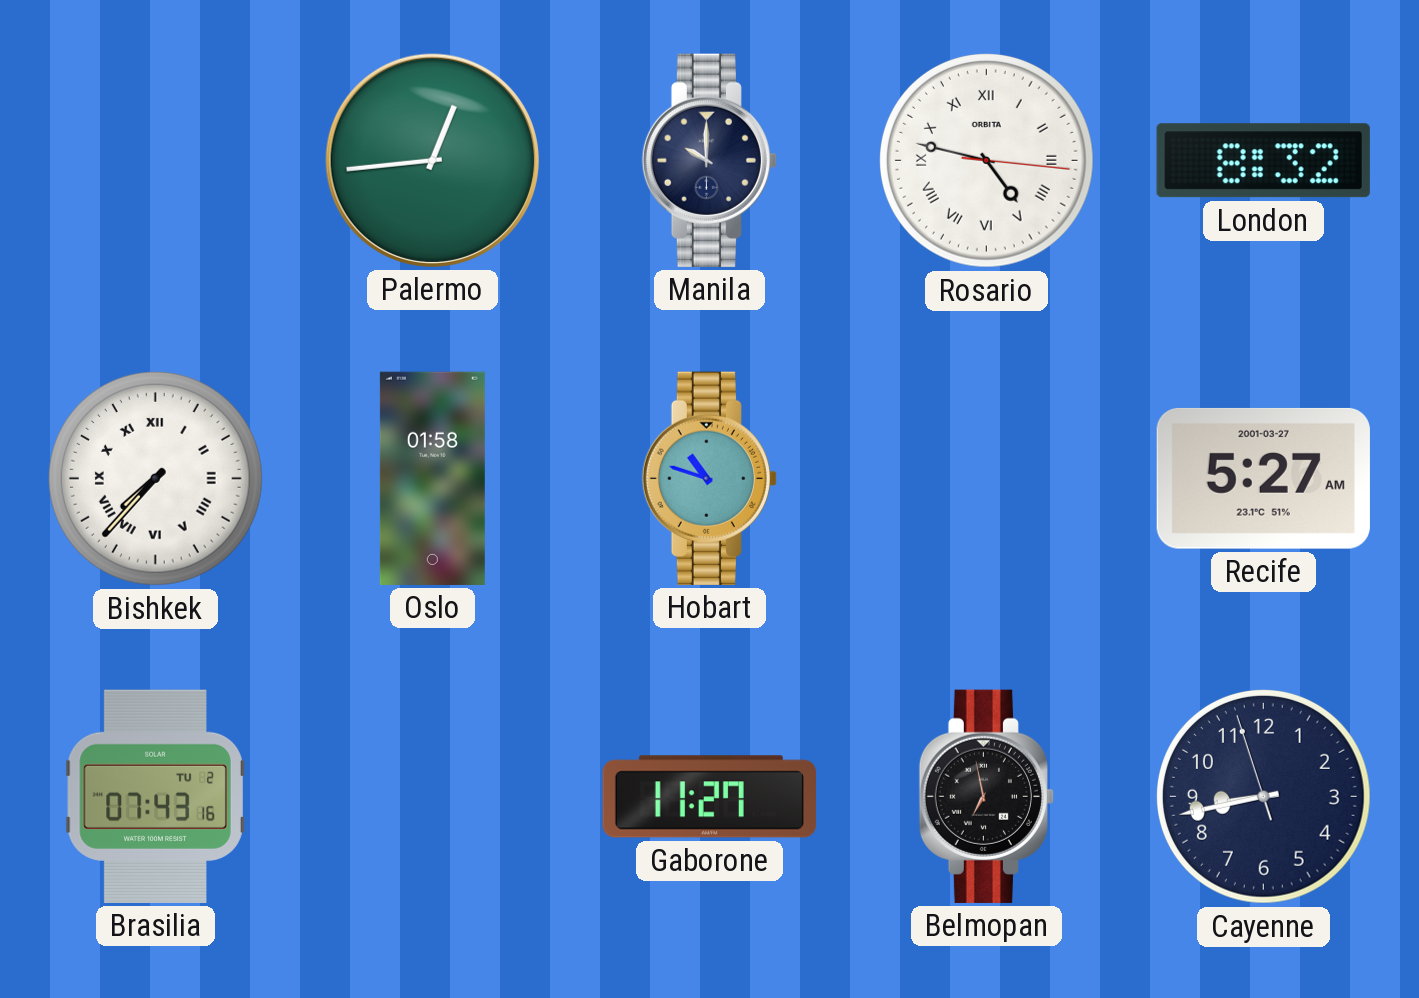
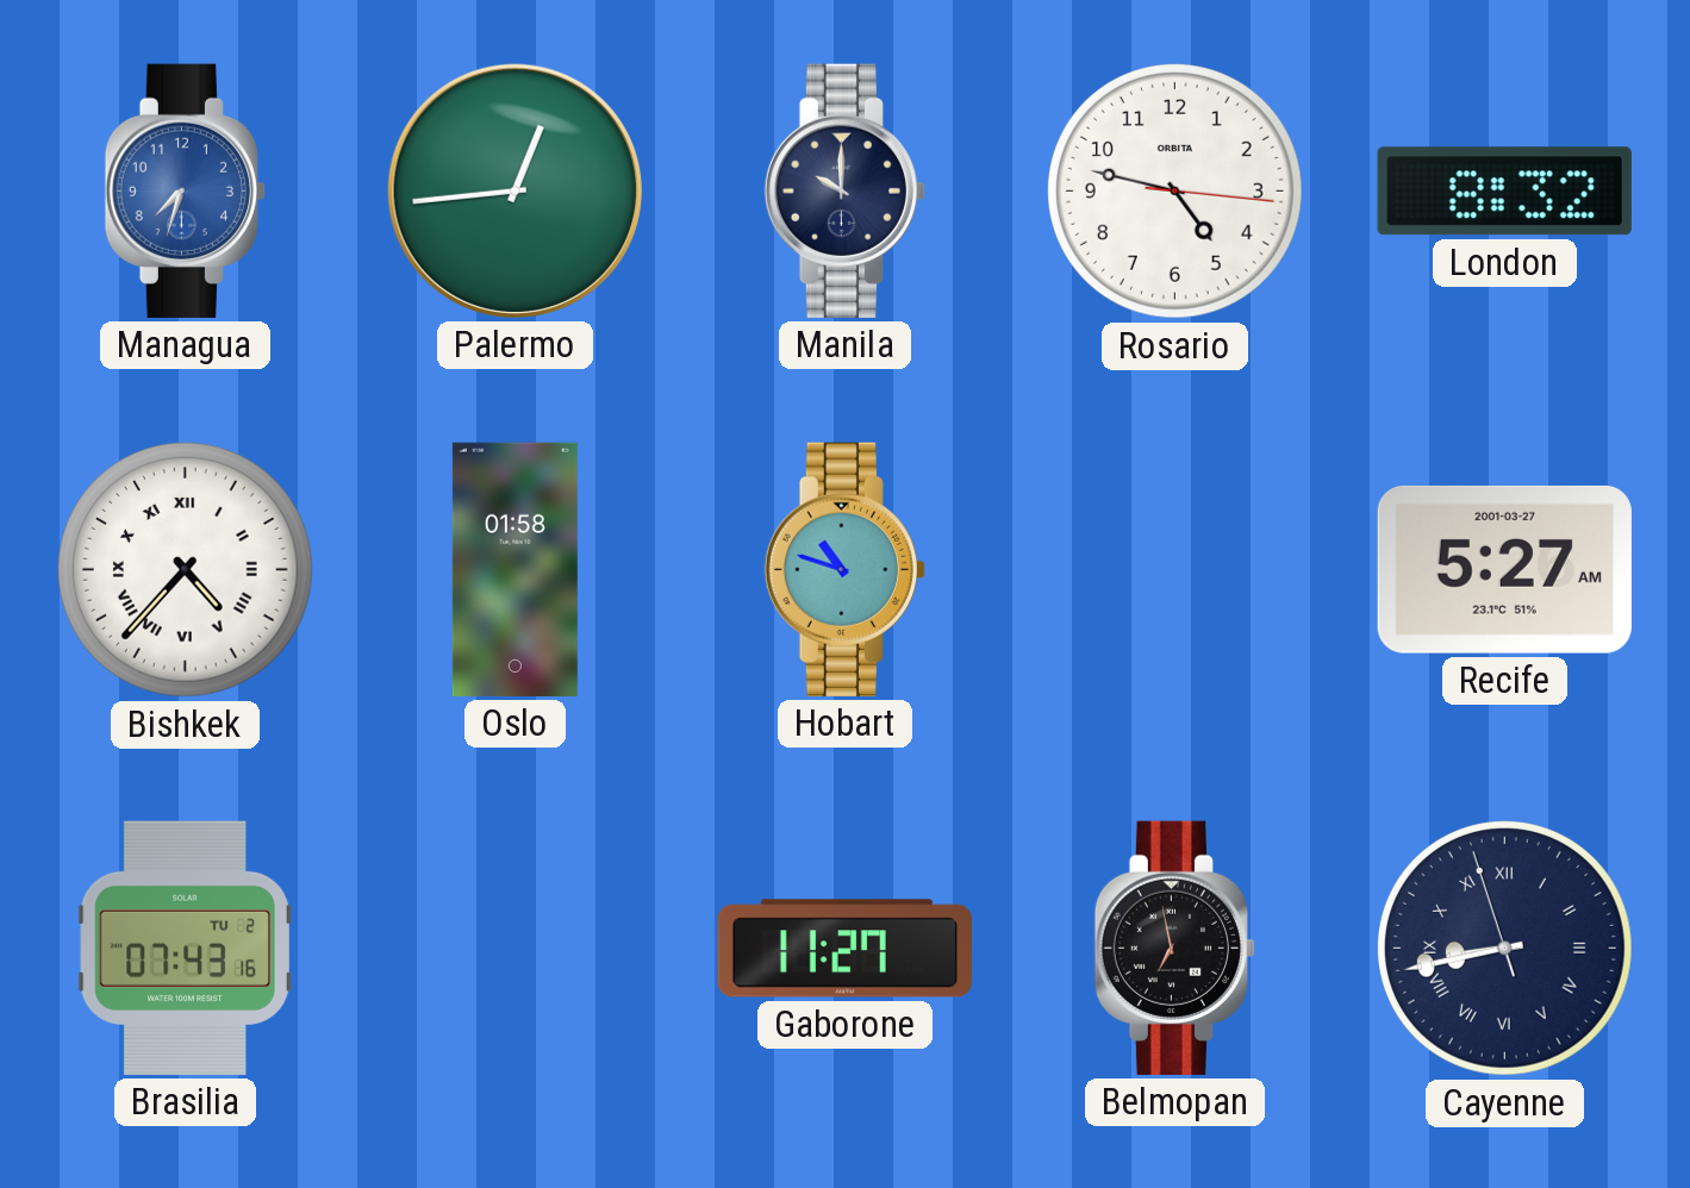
Managua: none -> 7:33
Rosario numerals: Roman -> Arabic
Bishkek: 7:37 -> 4:37
Cayenne numerals: Arabic -> Roman
